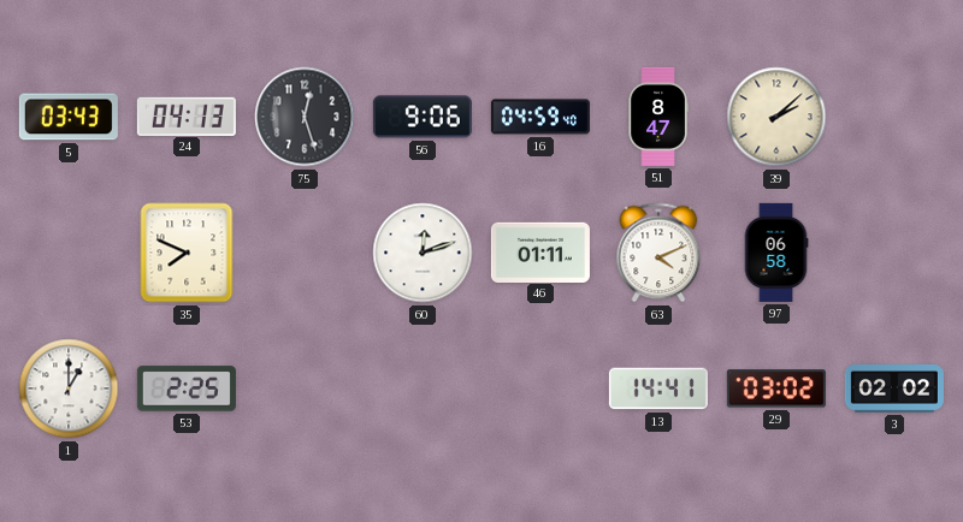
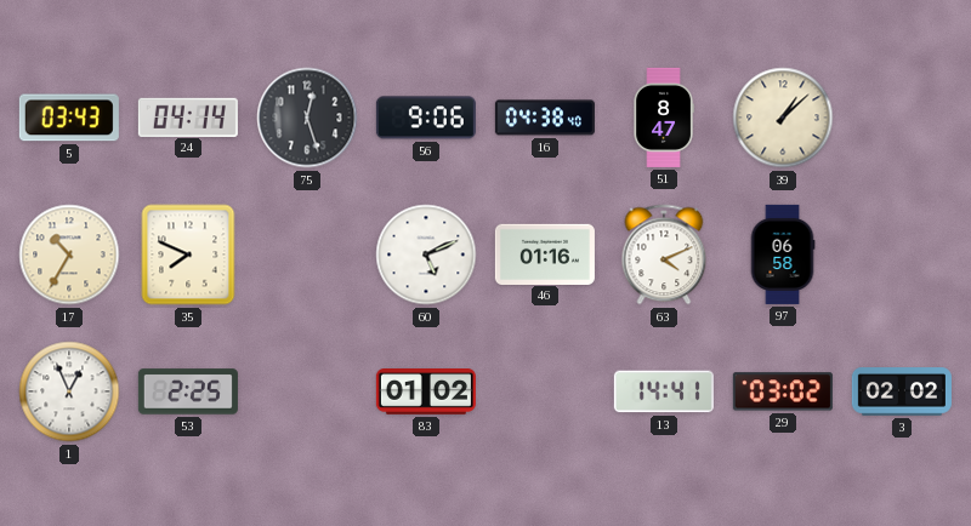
24: 04:13 -> 04:14
16: 04:59 -> 04:38
39: 2:08 -> 1:08
17: none -> 10:35
60: 12:12 -> 5:11
46: 01:11 -> 01:16
1: 1:00 -> 12:56
83: none -> 01:02
